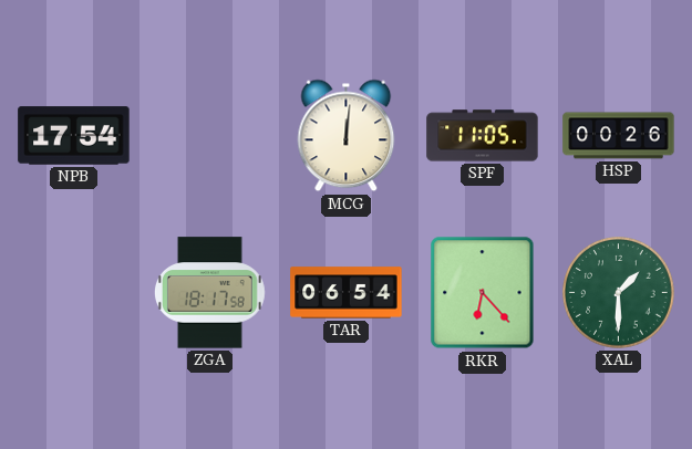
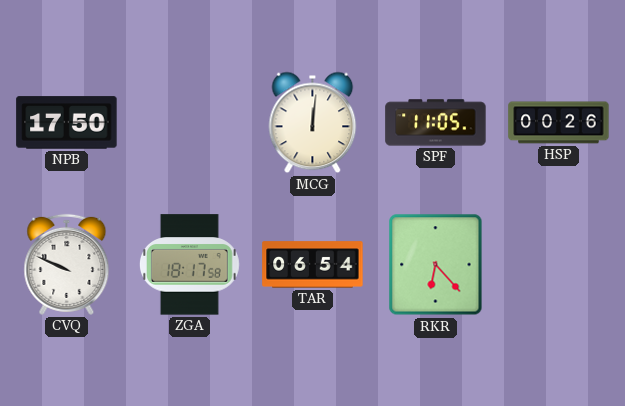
NPB: 17:54 -> 17:50
CVQ: none -> 9:49
XAL: 1:30 -> none
